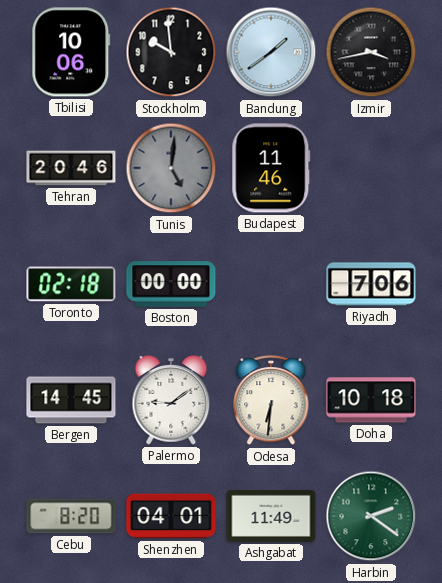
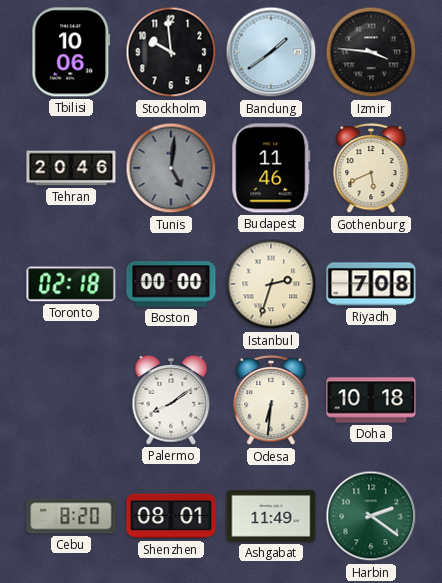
Izmir: 3:43 -> 3:46
Gothenburg: none -> 5:41
Istanbul: none -> 2:33
Riyadh: 7:06 -> 7:08
Bergen: 14:45 -> none
Palermo: 9:09 -> 8:09
Shenzhen: 04:01 -> 08:01
